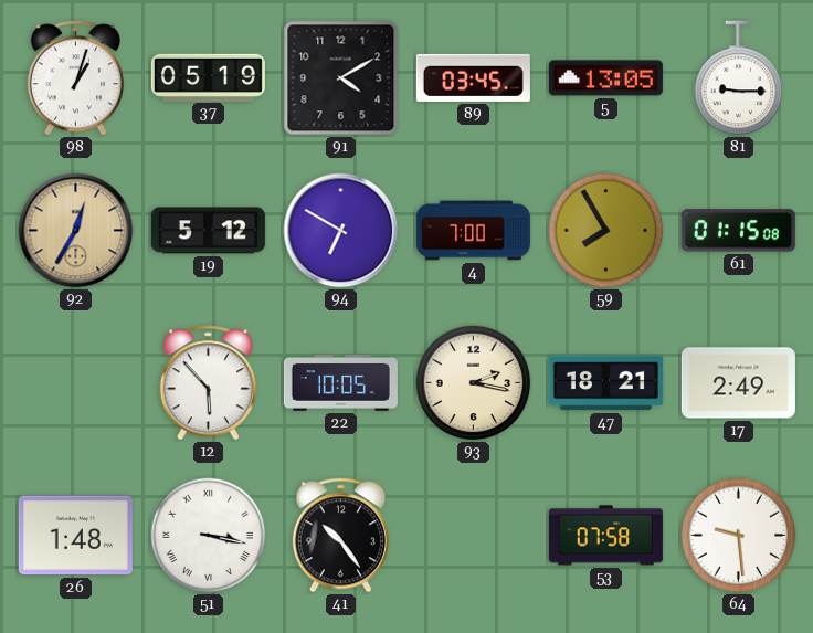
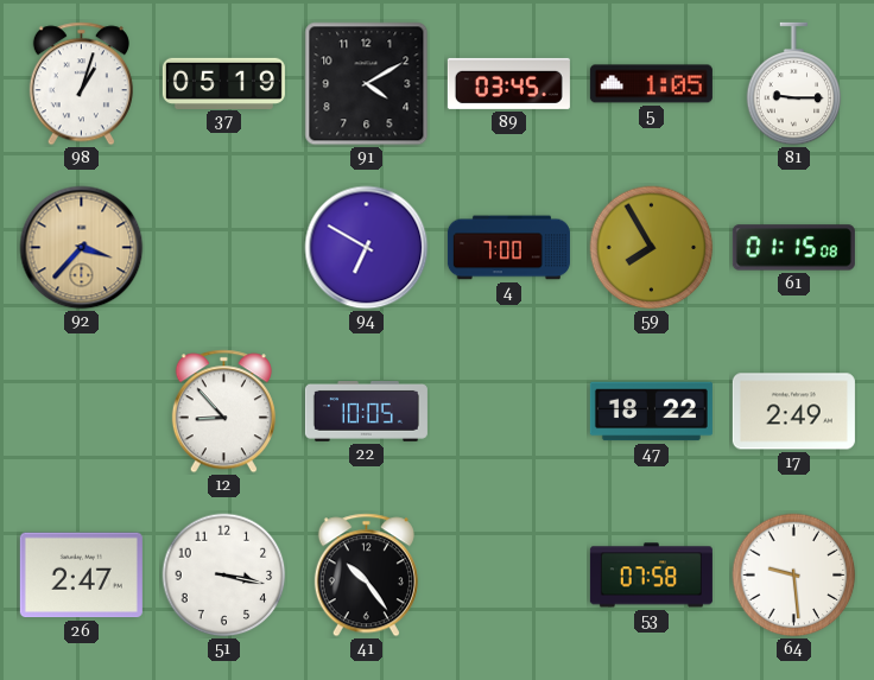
5: 13:05 -> 1:05
92: 12:35 -> 3:37
19: 5:12 -> none
12: 5:53 -> 8:53
93: 2:17 -> none
47: 18:21 -> 18:22
26: 1:48 -> 2:47
51 numerals: Roman -> Arabic
